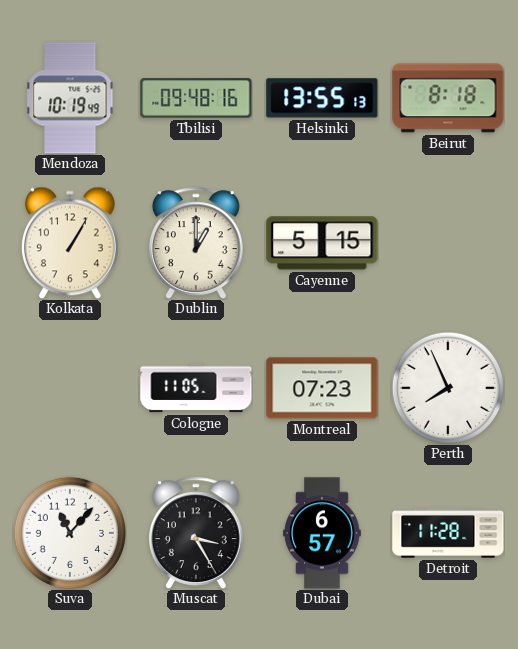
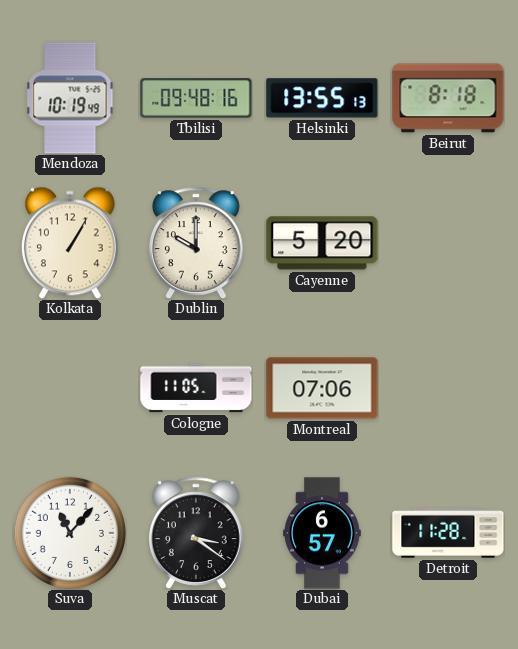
Dublin: 1:00 -> 10:00
Cayenne: 5:15 -> 5:20
Montreal: 07:23 -> 07:06
Perth: 7:56 -> none
Muscat: 3:25 -> 3:21
